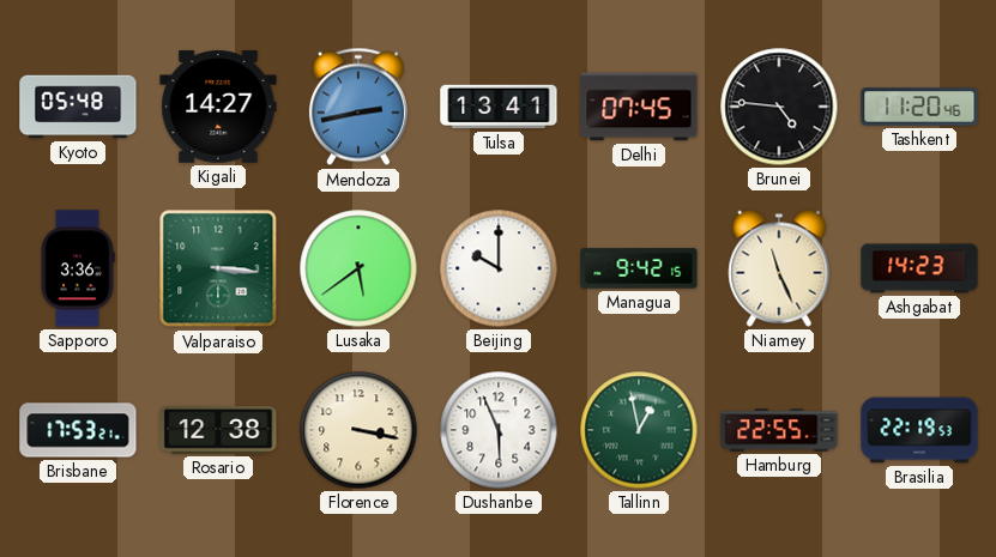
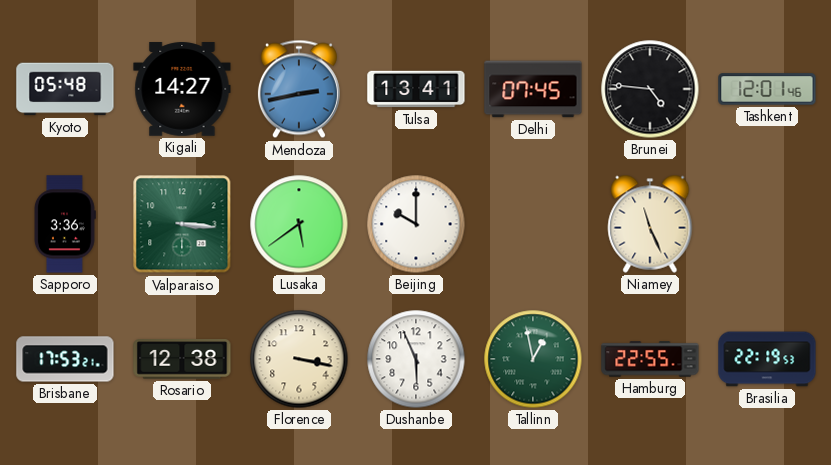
Tashkent: 11:20 -> 12:01
Managua: 9:42 -> none
Ashgabat: 14:23 -> none
